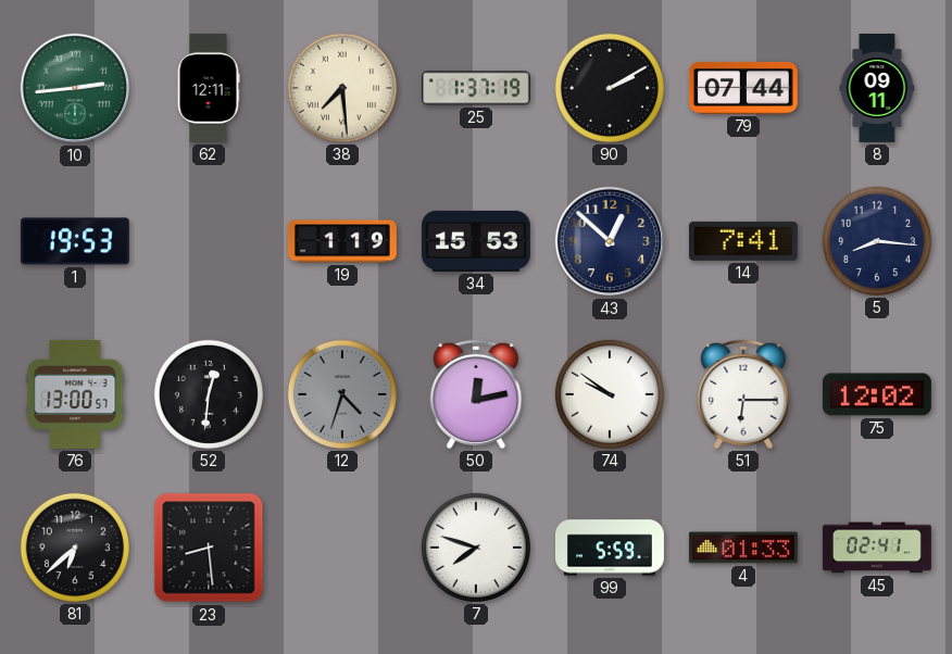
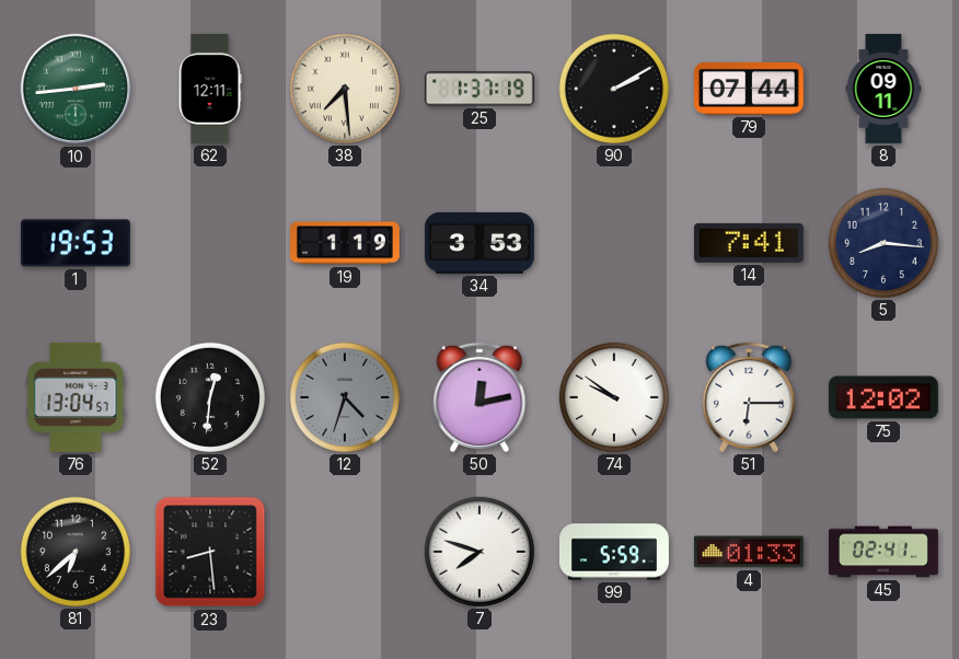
34: 15:53 -> 3:53
43: 12:52 -> none
76: 13:00 -> 13:04
